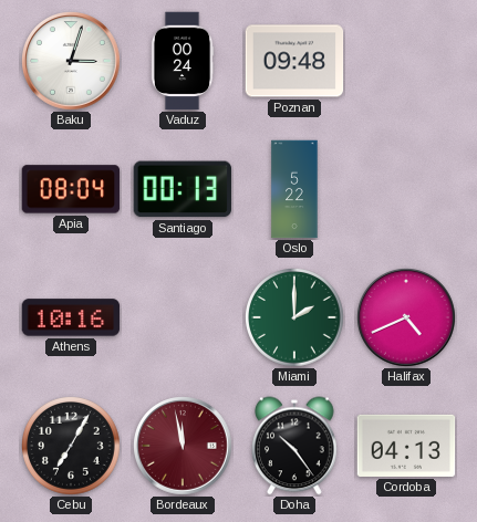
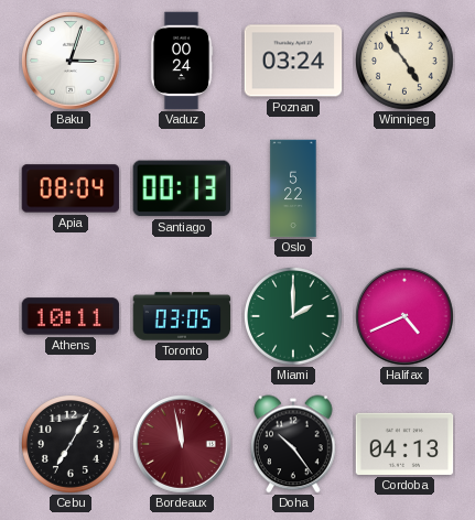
Poznan: 09:48 -> 03:24
Winnipeg: none -> 4:54
Athens: 10:16 -> 10:11
Toronto: none -> 03:05
